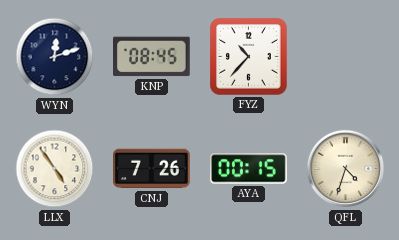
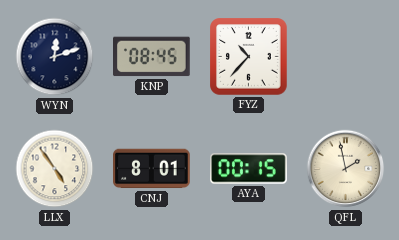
CNJ: 7:26 -> 8:01
QFL: 4:33 -> 1:58
